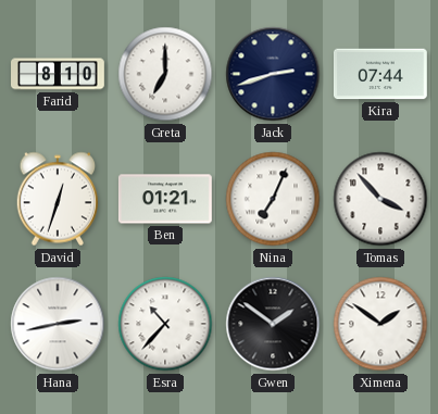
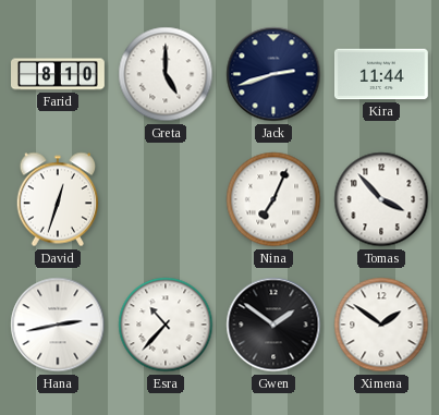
Greta: 7:00 -> 5:00
Kira: 07:44 -> 11:44
Ben: 01:21 -> none
